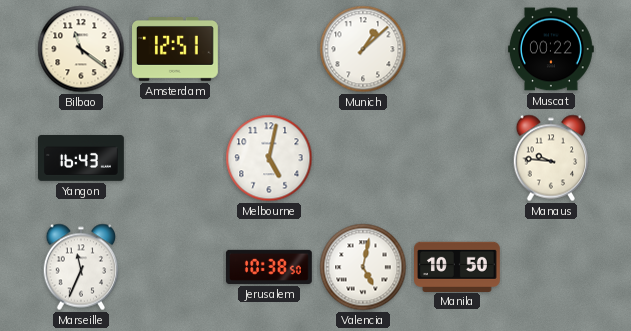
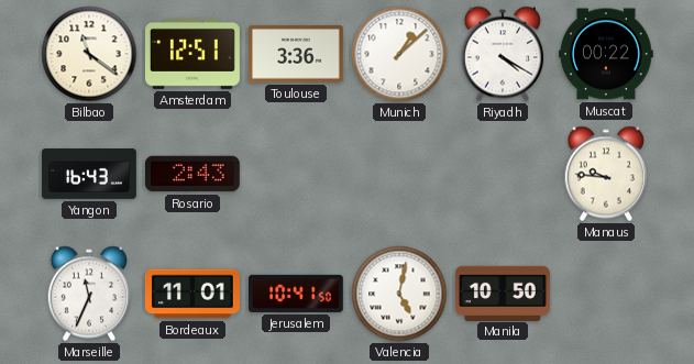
Toulouse: none -> 3:36
Riyadh: none -> 4:20
Rosario: none -> 2:43
Melbourne: 5:02 -> none
Bordeaux: none -> 11:01
Jerusalem: 10:38 -> 10:41
